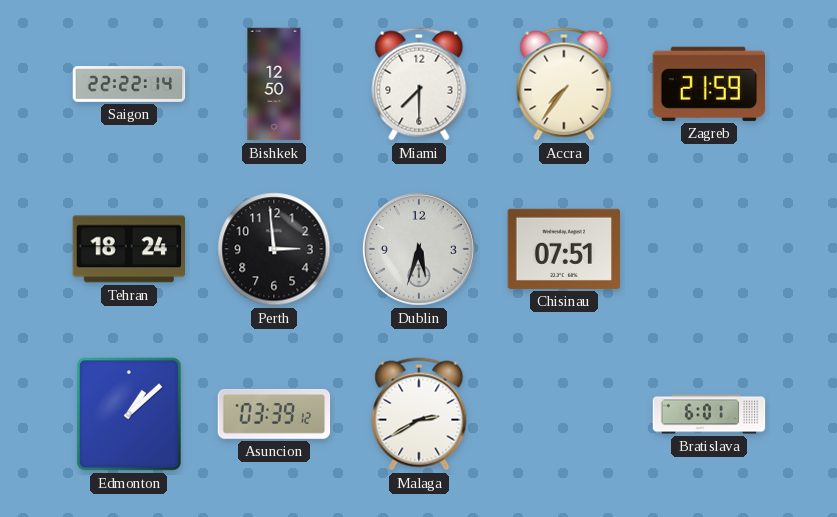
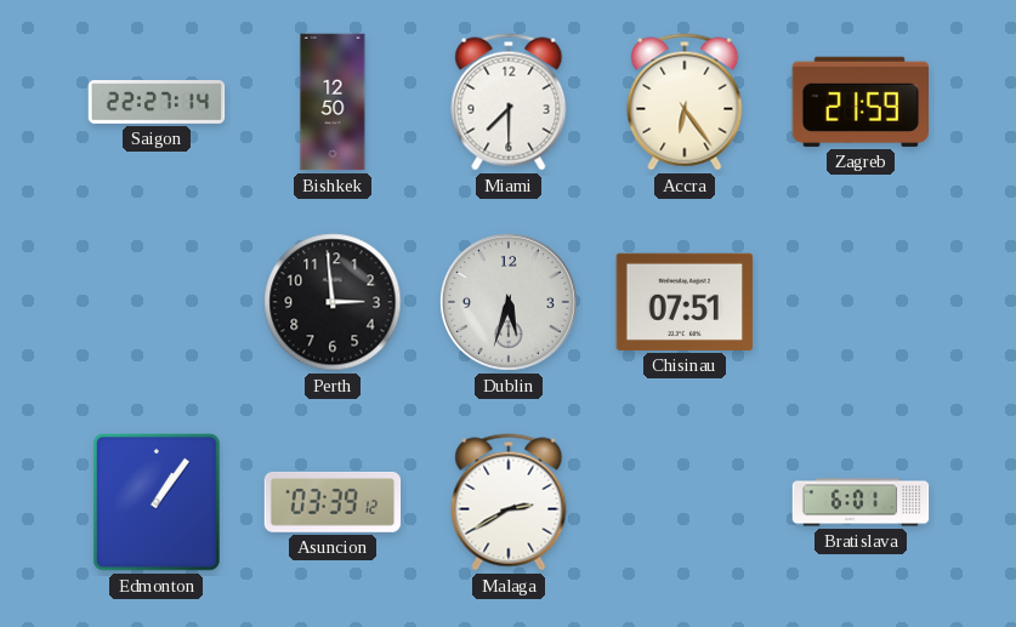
Saigon: 22:22 -> 22:27
Accra: 7:36 -> 6:24
Tehran: 18:24 -> none
Edmonton: 1:08 -> 1:06
